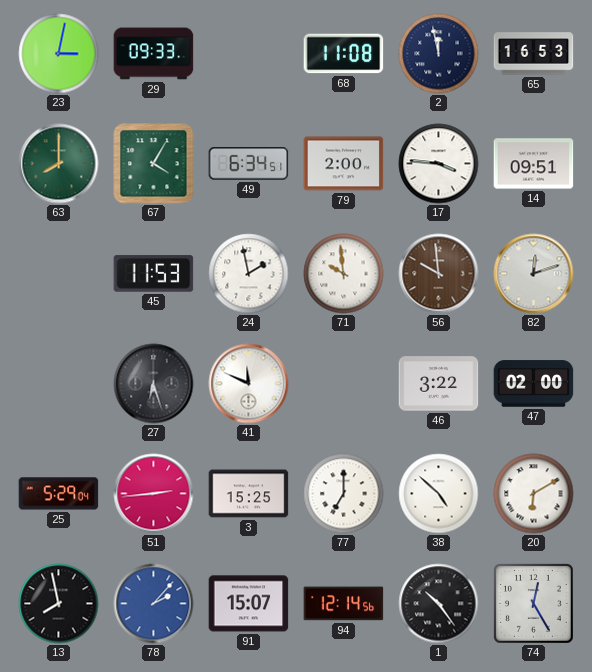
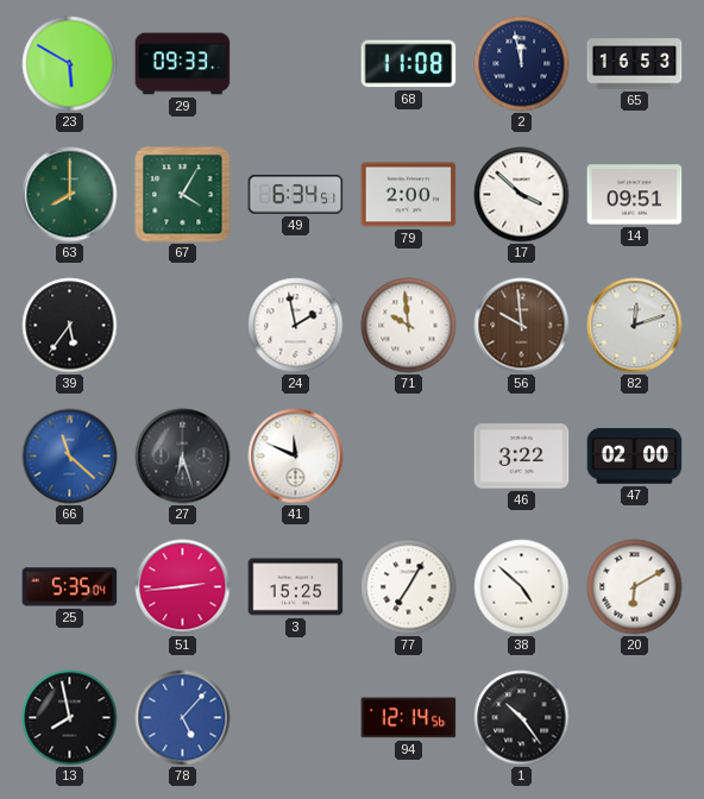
23: 3:02 -> 5:50
17: 3:46 -> 3:52
39: none -> 5:36
45: 11:53 -> none
66: none -> 11:22
25: 5:29 -> 5:35
77: 7:00 -> 7:05
78: 2:07 -> 5:07
91: 15:07 -> none
74: 12:25 -> none
